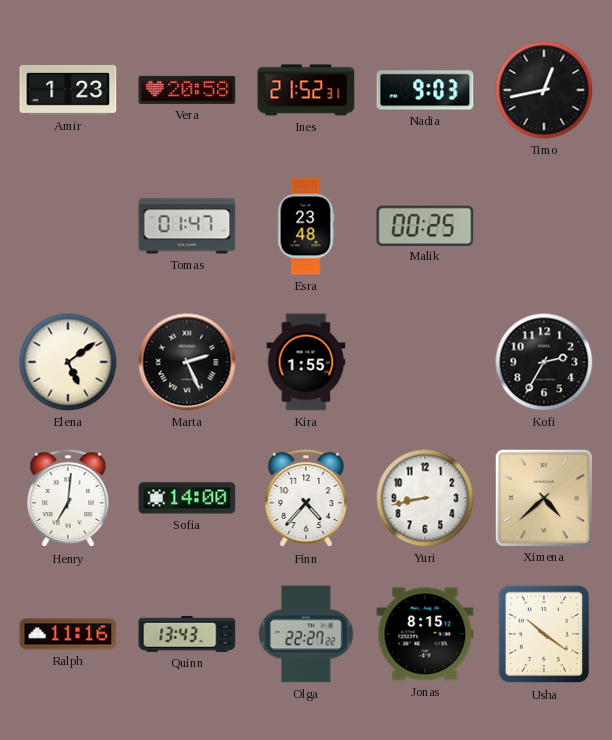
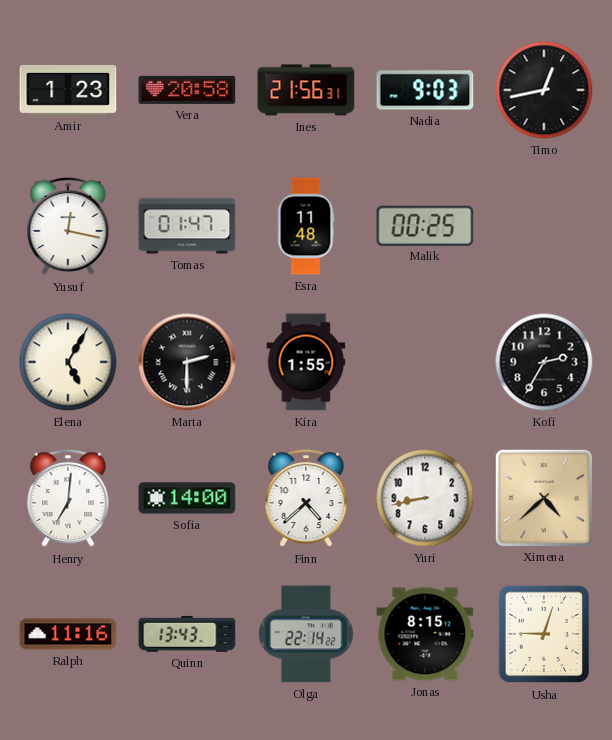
Ines: 21:52 -> 21:56
Yusuf: none -> 12:17
Esra: 23:48 -> 11:48
Elena: 5:09 -> 5:05
Marta: 2:26 -> 2:30
Finn: 4:37 -> 4:38
Olga: 22:27 -> 22:14
Usha: 10:21 -> 9:03
